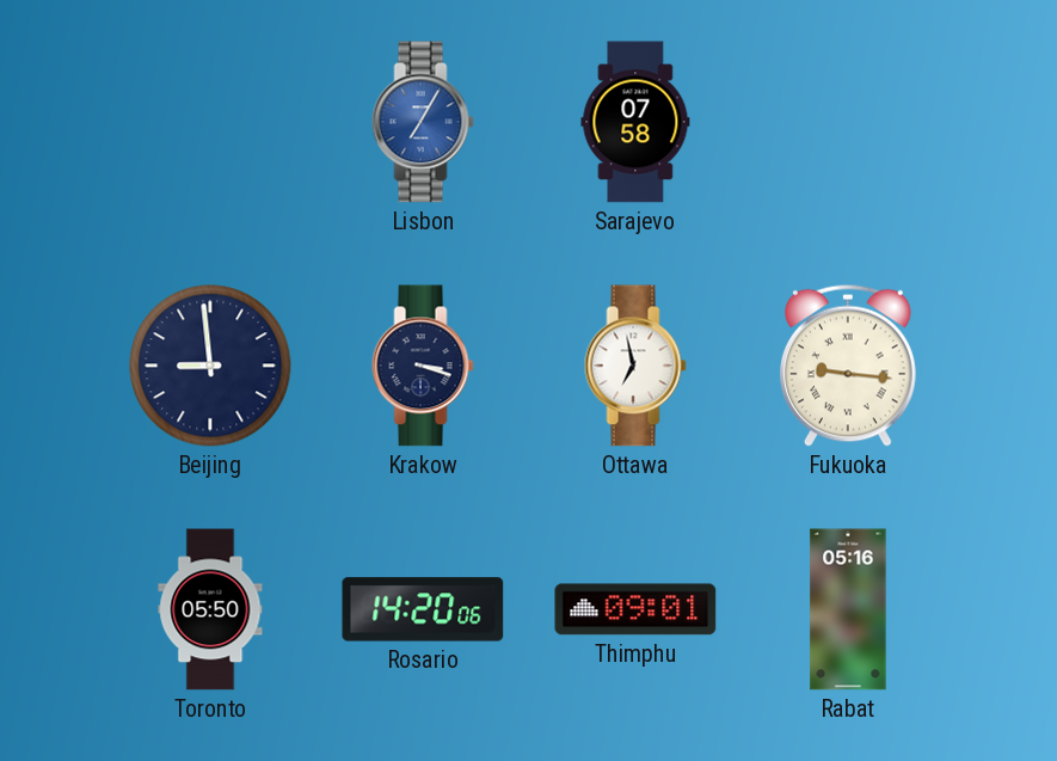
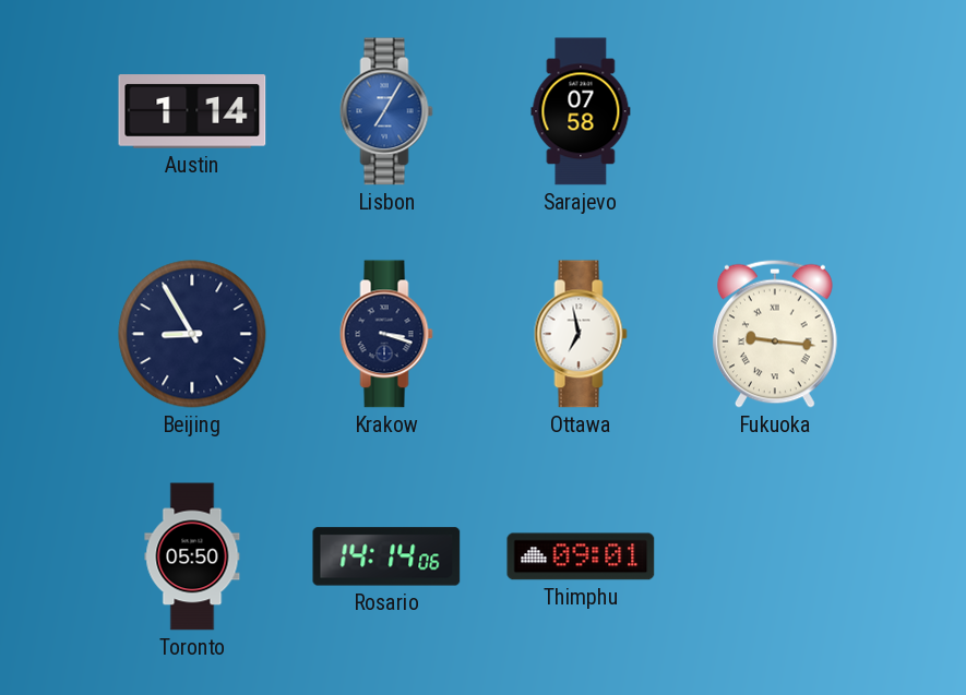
Austin: none -> 1:14
Beijing: 8:59 -> 8:55
Rosario: 14:20 -> 14:14
Rabat: 05:16 -> none
